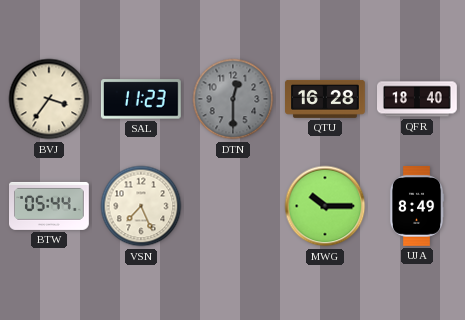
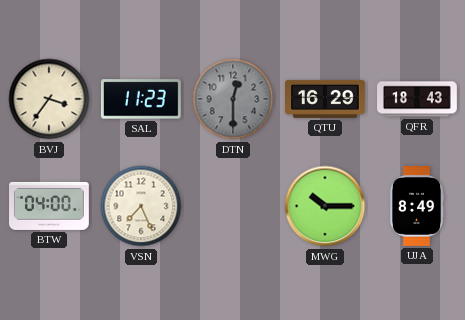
QTU: 16:28 -> 16:29
QFR: 18:40 -> 18:43
BTW: 05:44 -> 04:00
